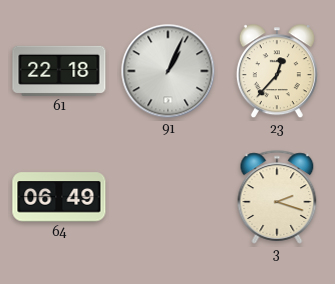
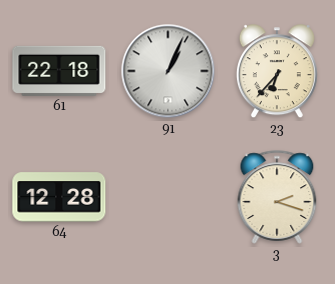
23: 12:37 -> 6:37
64: 06:49 -> 12:28
